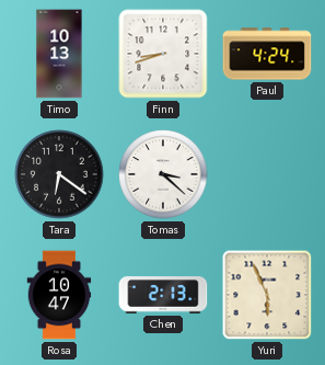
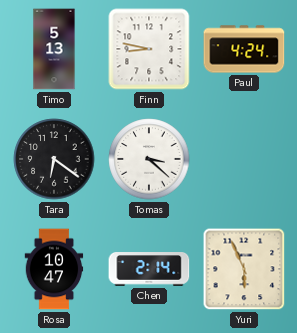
Timo: 10:13 -> 5:13
Finn: 8:42 -> 8:47
Chen: 2:13 -> 2:14
